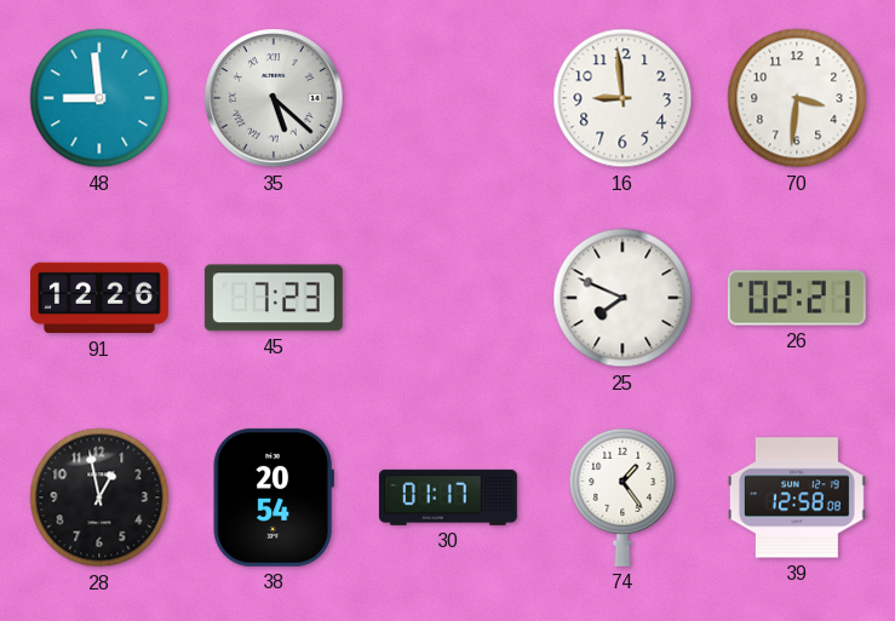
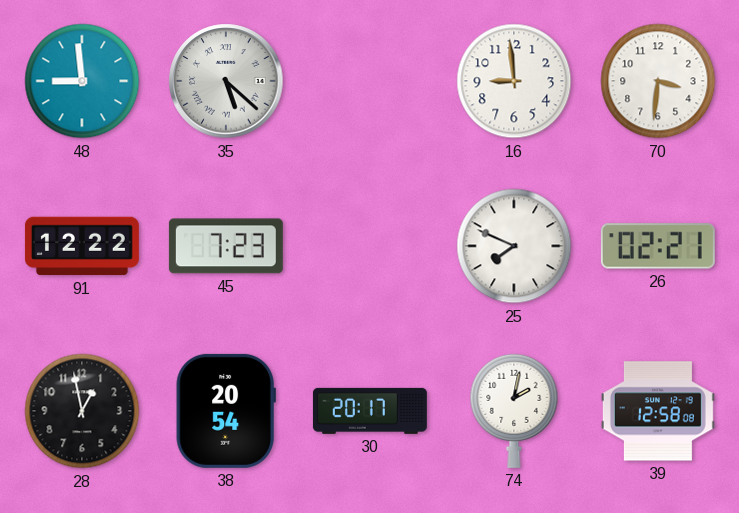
91: 12:26 -> 12:22
30: 01:17 -> 20:17
74: 1:24 -> 2:02
